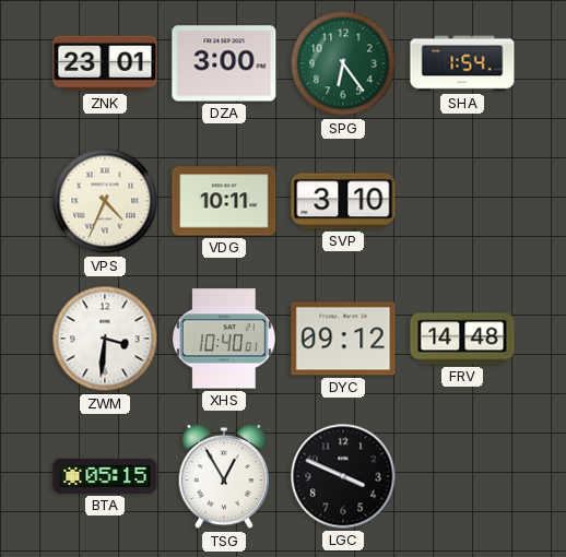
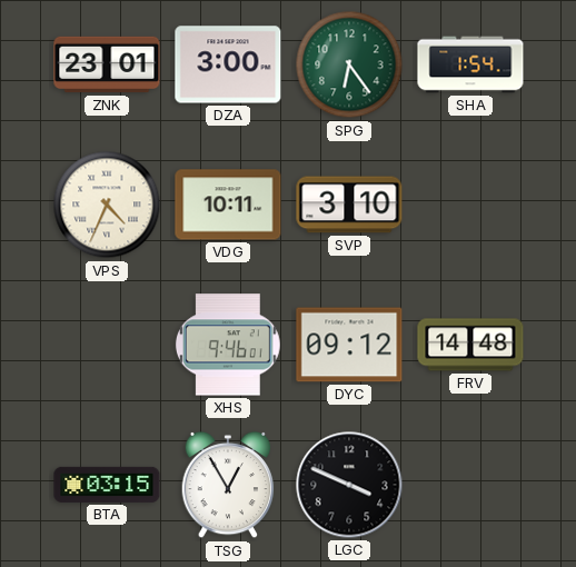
ZWM: 3:31 -> none
XHS: 10:40 -> 9:46
BTA: 05:15 -> 03:15
